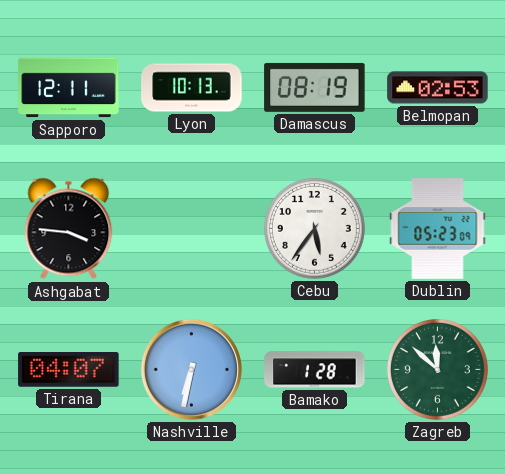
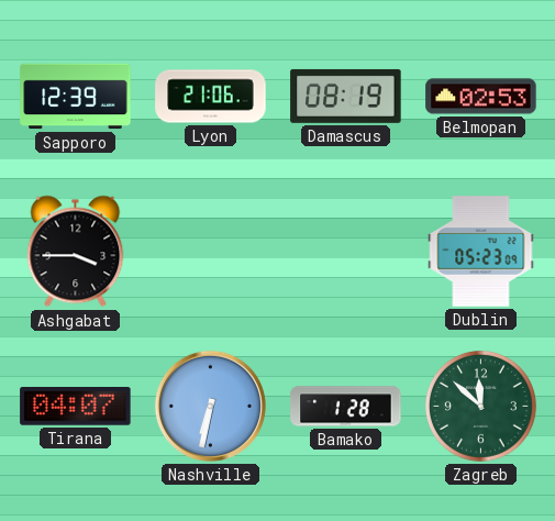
Sapporo: 12:11 -> 12:39
Lyon: 10:13 -> 21:06
Ashgabat: 3:46 -> 3:45
Cebu: 5:36 -> none
